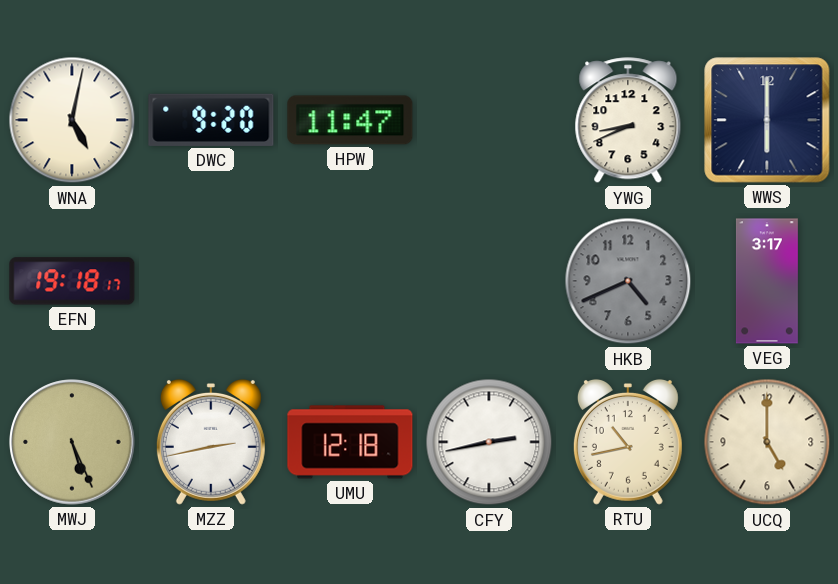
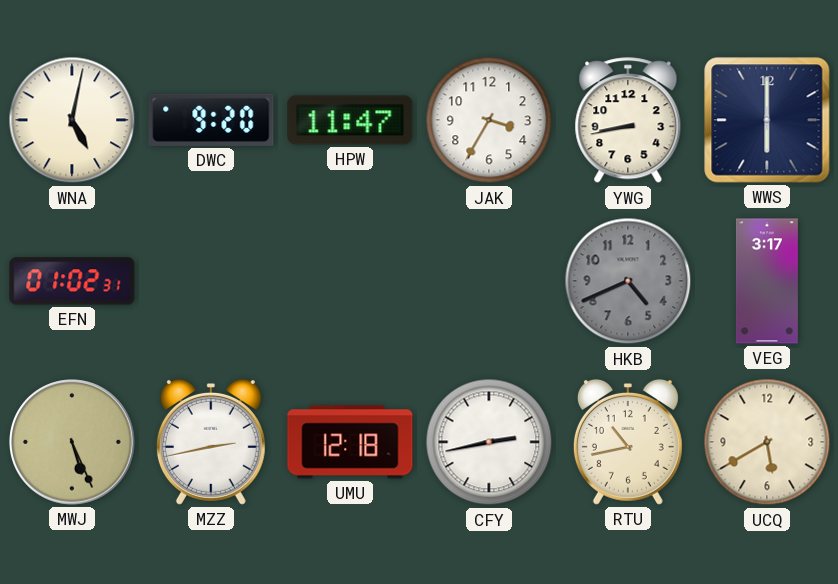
JAK: none -> 3:35
YWG: 8:41 -> 8:43
EFN: 19:18 -> 01:02
UCQ: 5:00 -> 5:40
